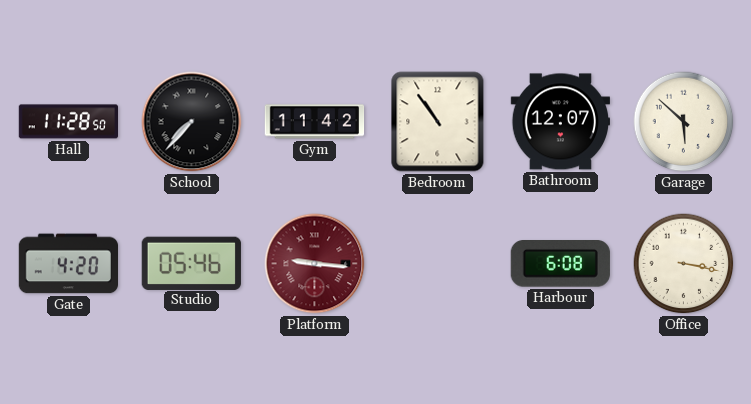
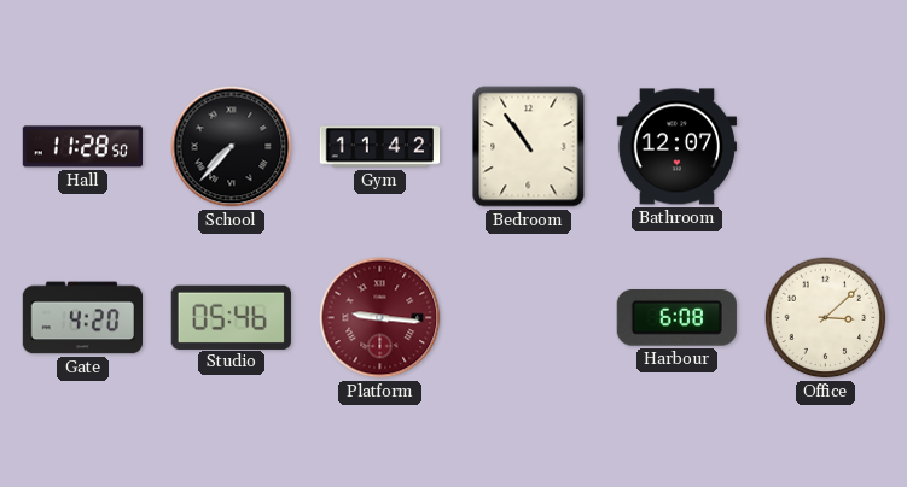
Garage: 5:52 -> none
Office: 3:17 -> 3:08
